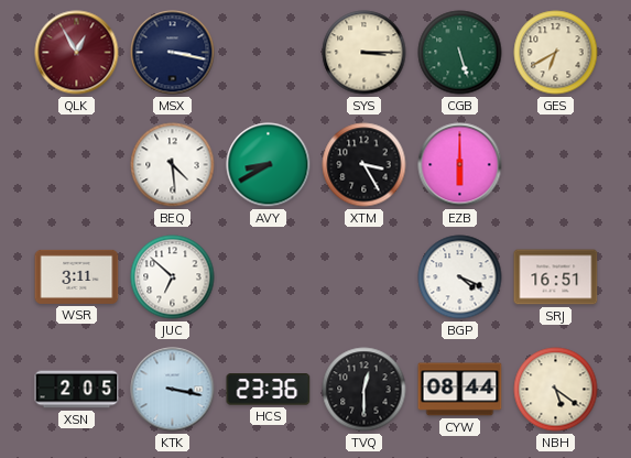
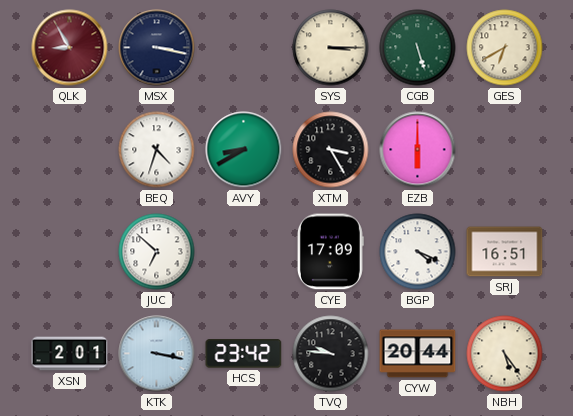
QLK: 12:55 -> 8:55
BEQ: 4:29 -> 4:33
WSR: 3:11 -> none
CYE: none -> 17:09
XSN: 2:05 -> 2:01
HCS: 23:36 -> 23:42
TVQ: 12:30 -> 9:46
CYW: 08:44 -> 20:44
NBH: 5:21 -> 5:24
